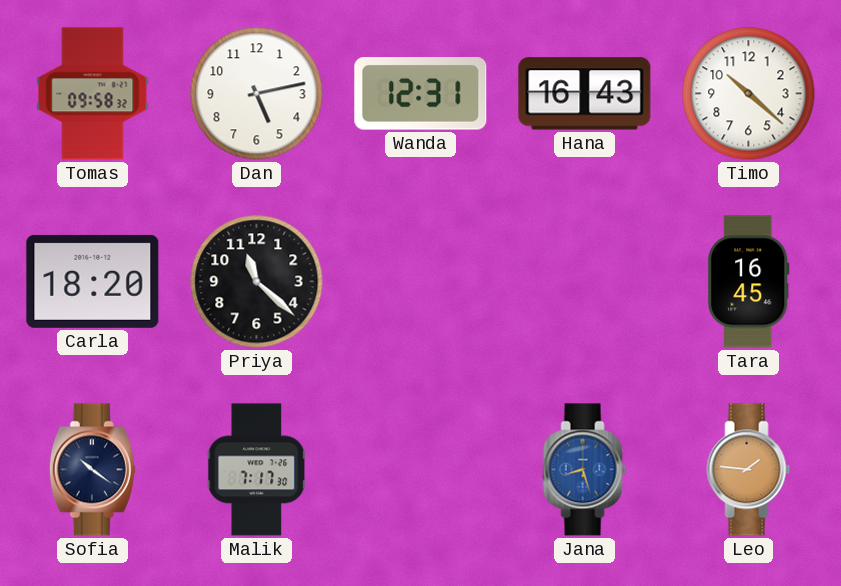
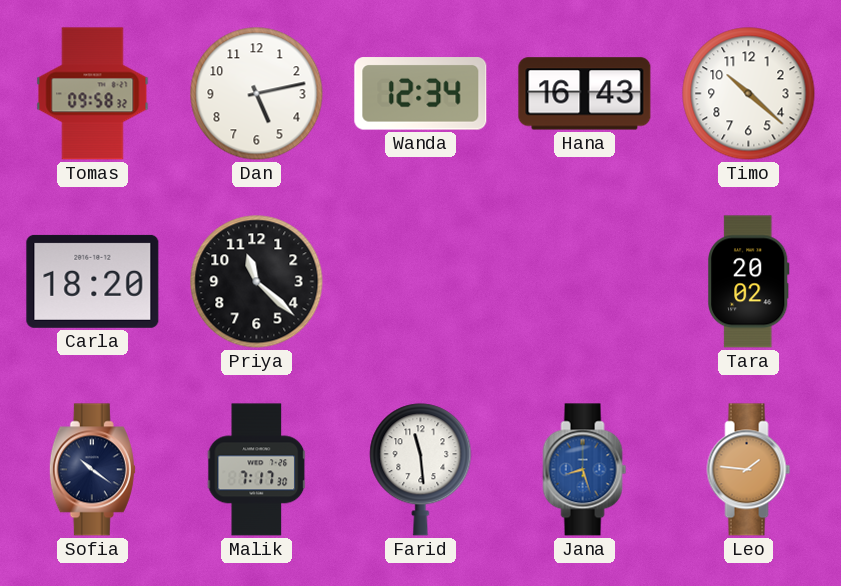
Wanda: 12:31 -> 12:34
Tara: 16:45 -> 20:02
Farid: none -> 11:29
